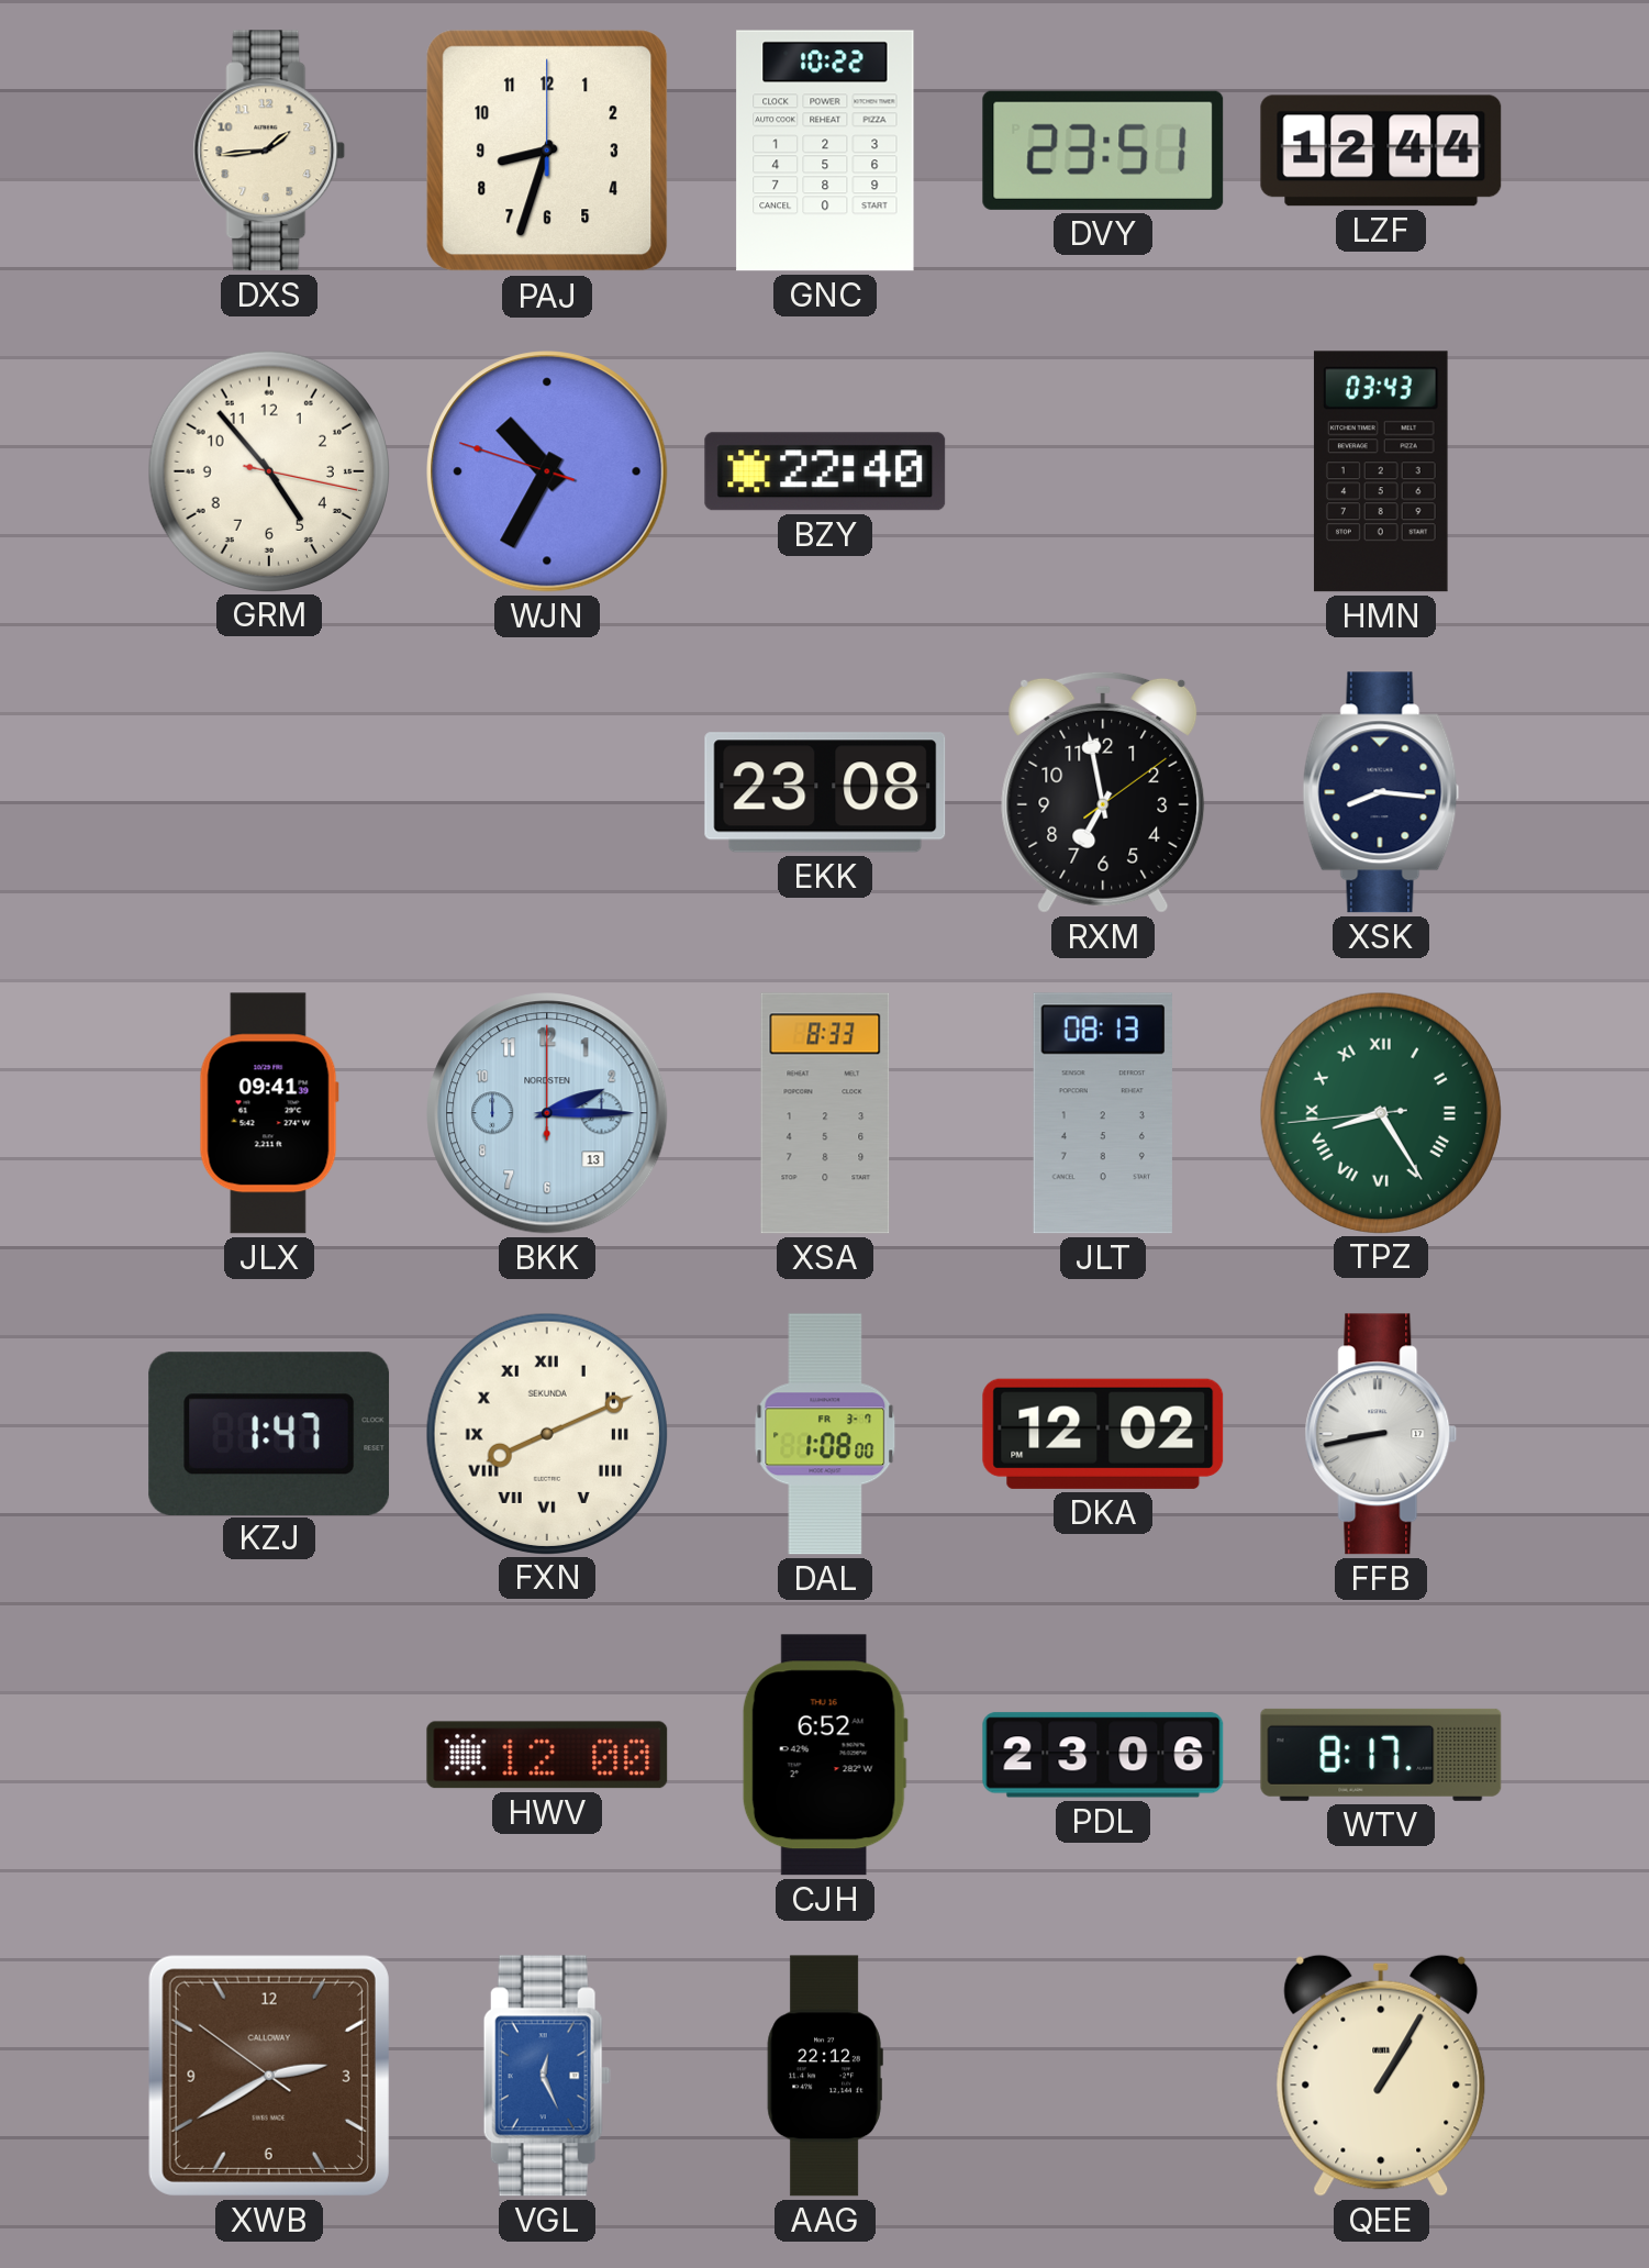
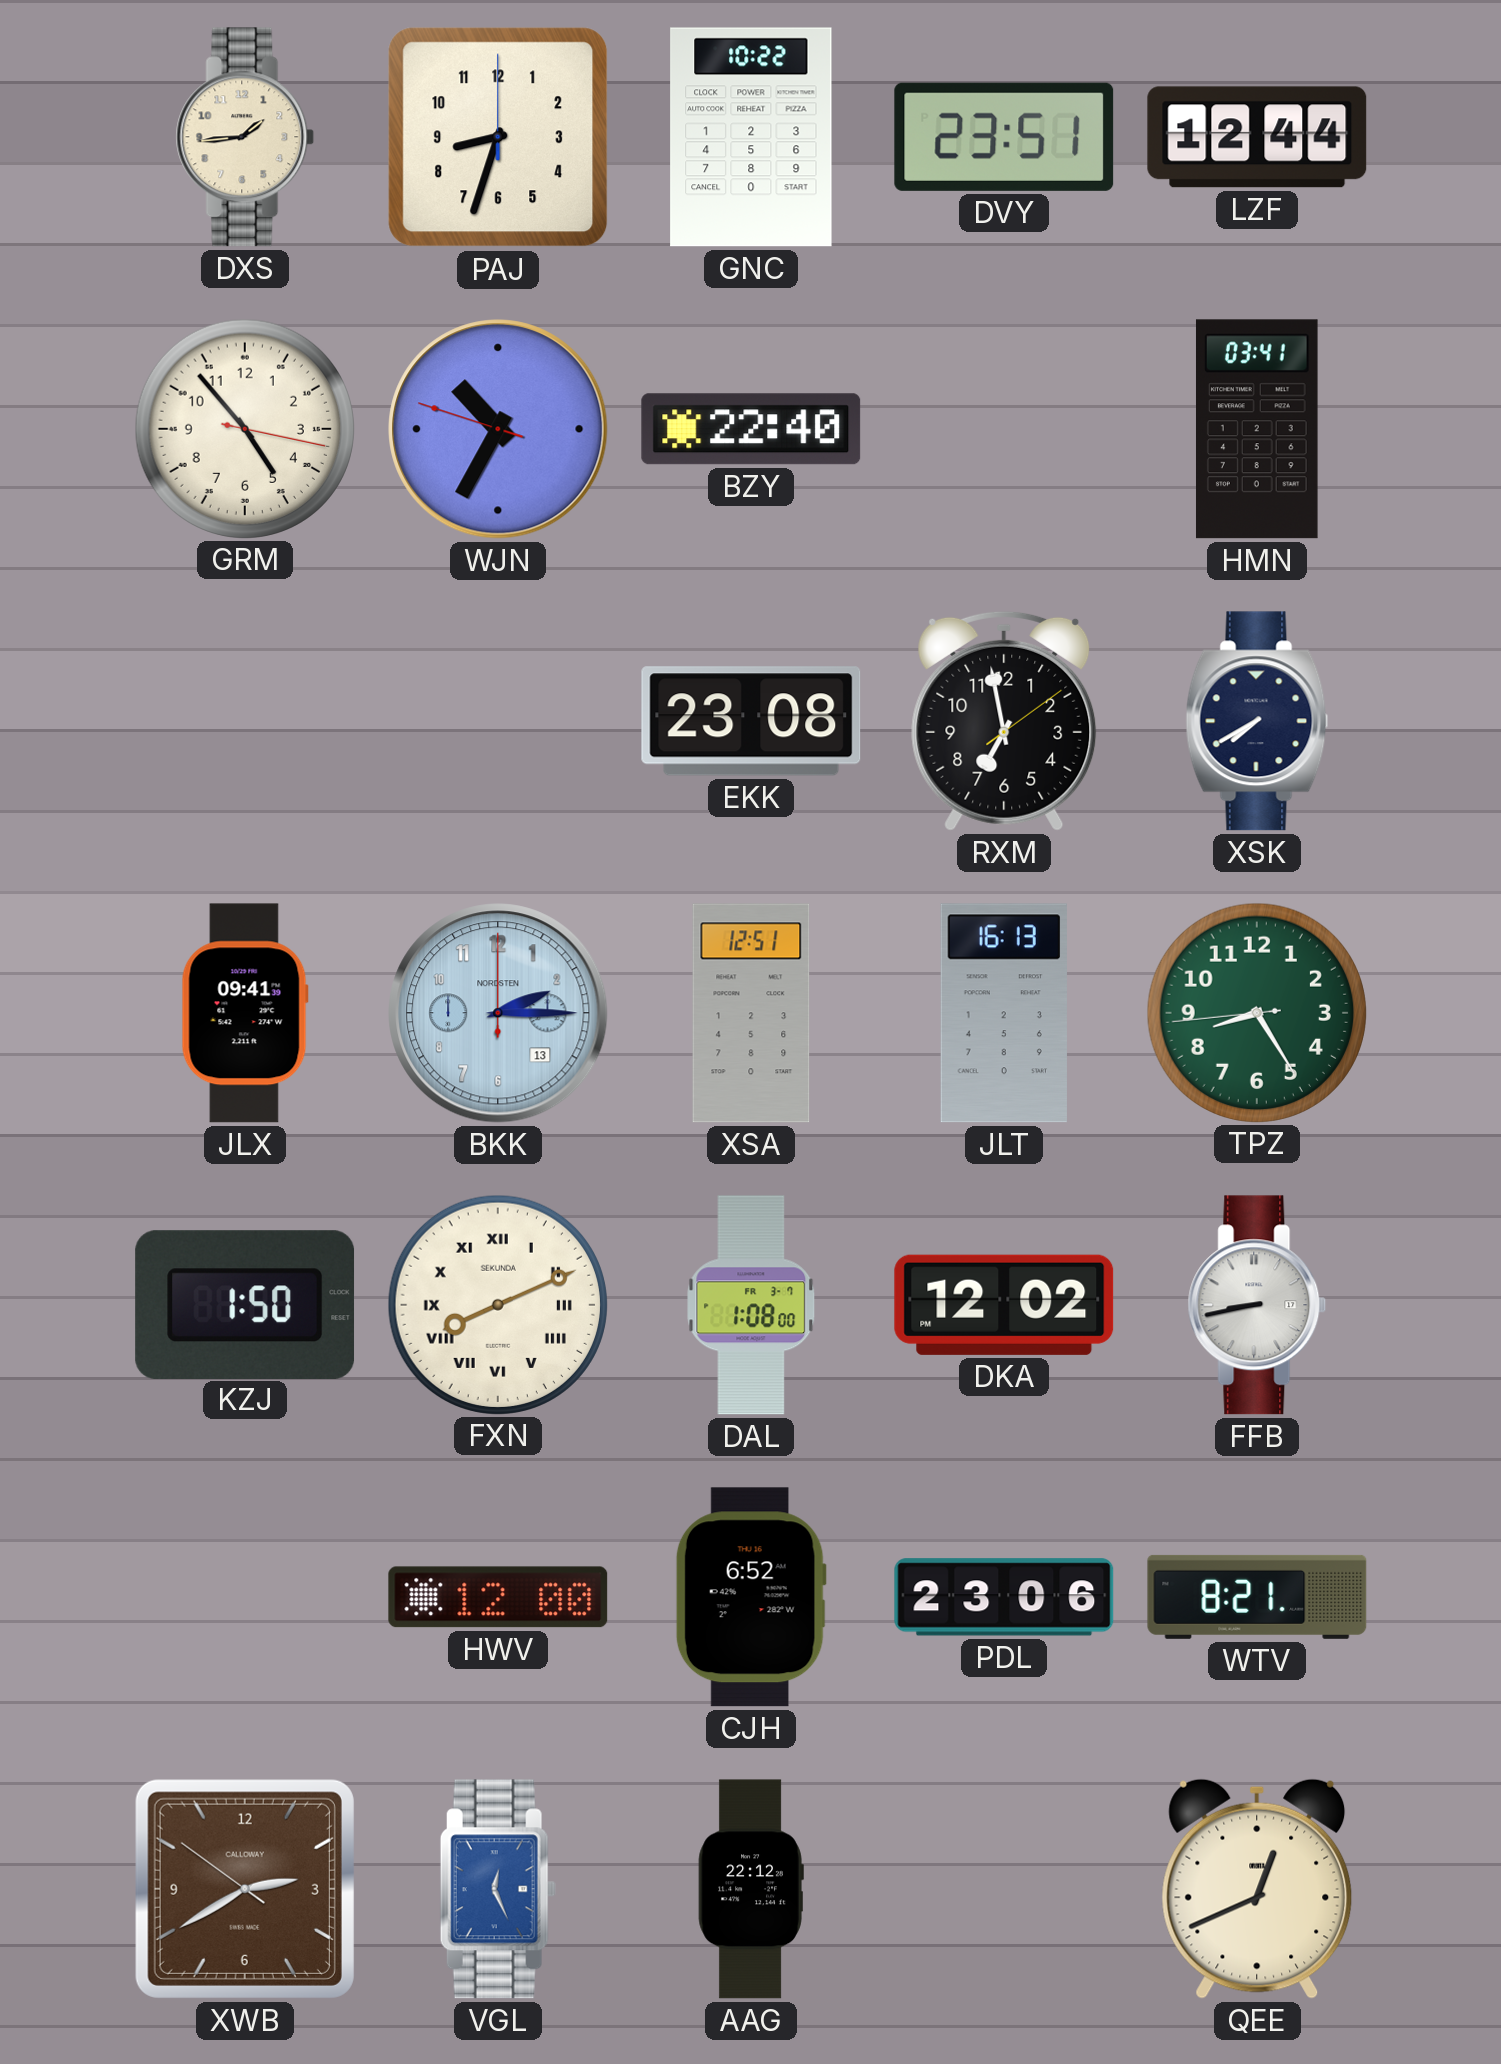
HMN: 03:43 -> 03:41
XSK: 8:16 -> 7:40
XSA: 8:33 -> 12:51
JLT: 08:13 -> 16:13
TPZ numerals: Roman -> Arabic
KZJ: 1:47 -> 1:50
WTV: 8:17 -> 8:21
QEE: 1:05 -> 12:41
